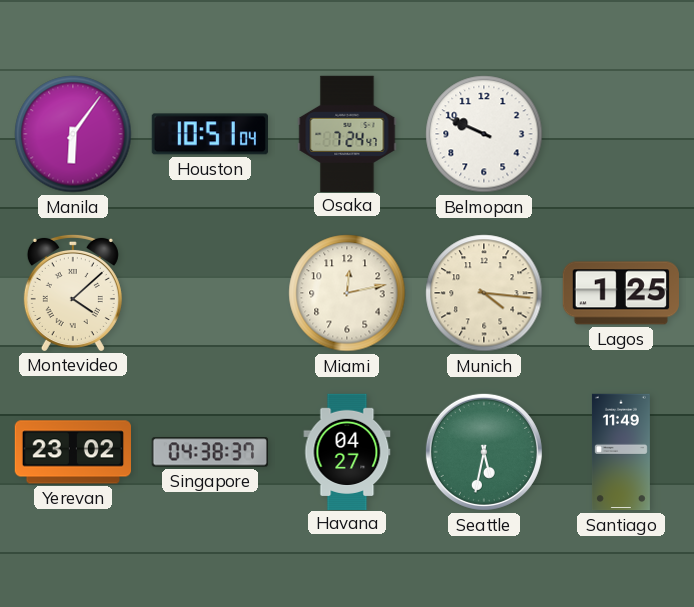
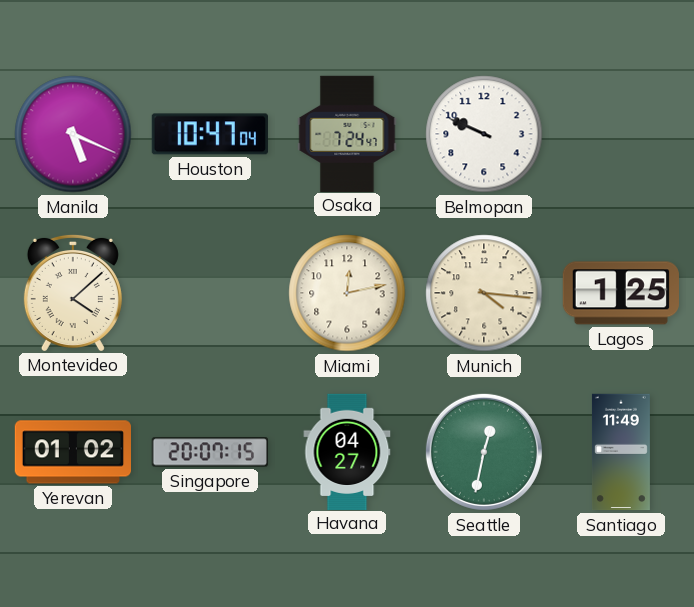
Manila: 6:06 -> 5:19
Houston: 10:51 -> 10:47
Yerevan: 23:02 -> 01:02
Singapore: 04:38 -> 20:07
Seattle: 5:32 -> 12:32
